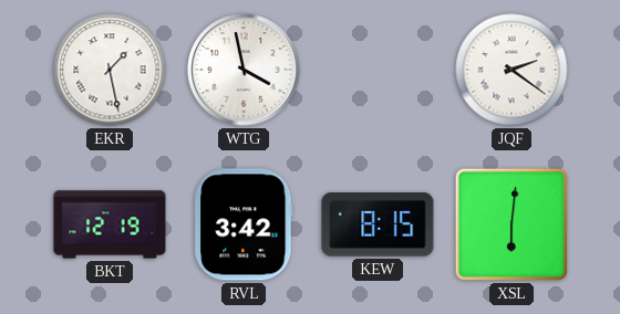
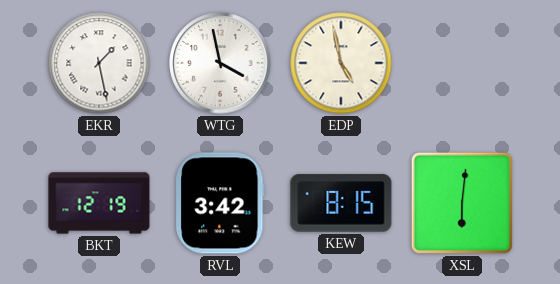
EDP: none -> 4:58
JQF: 2:21 -> none
